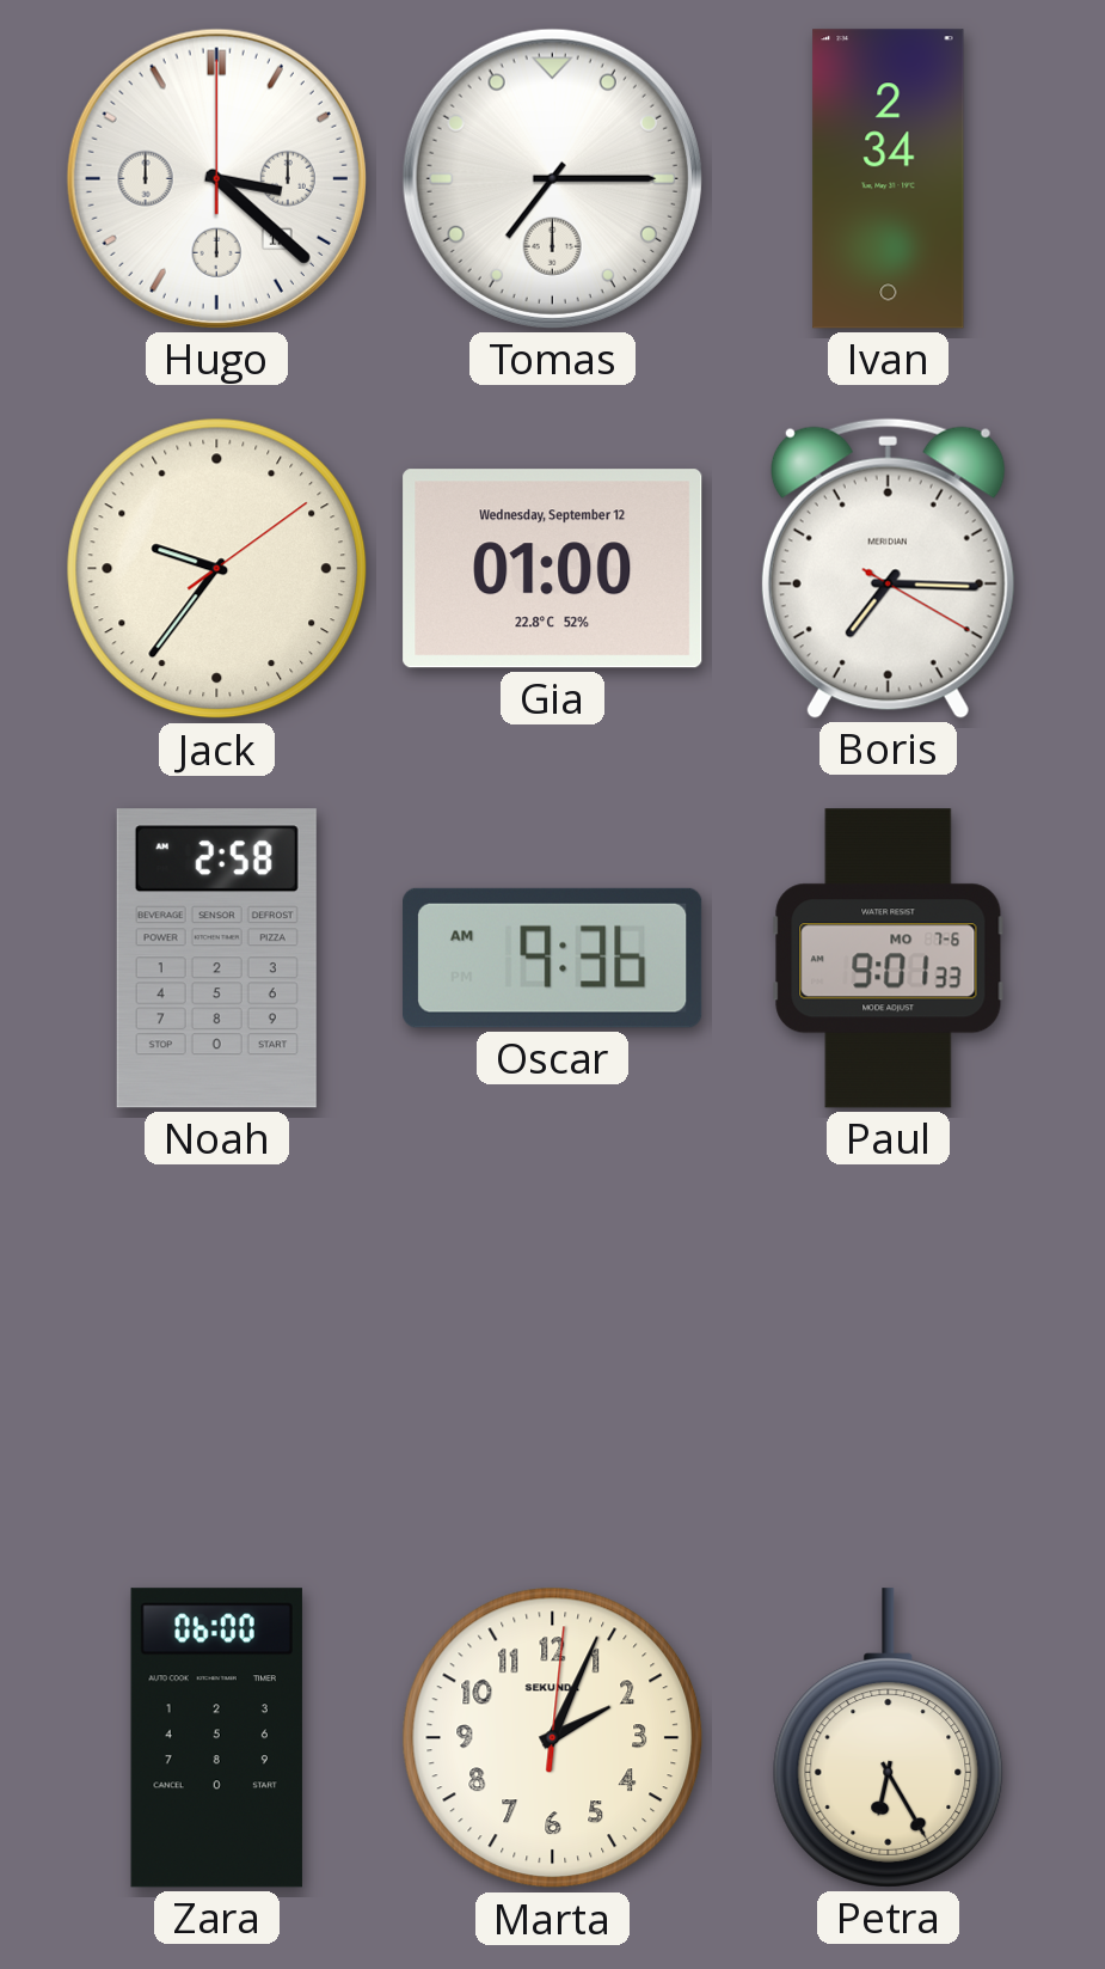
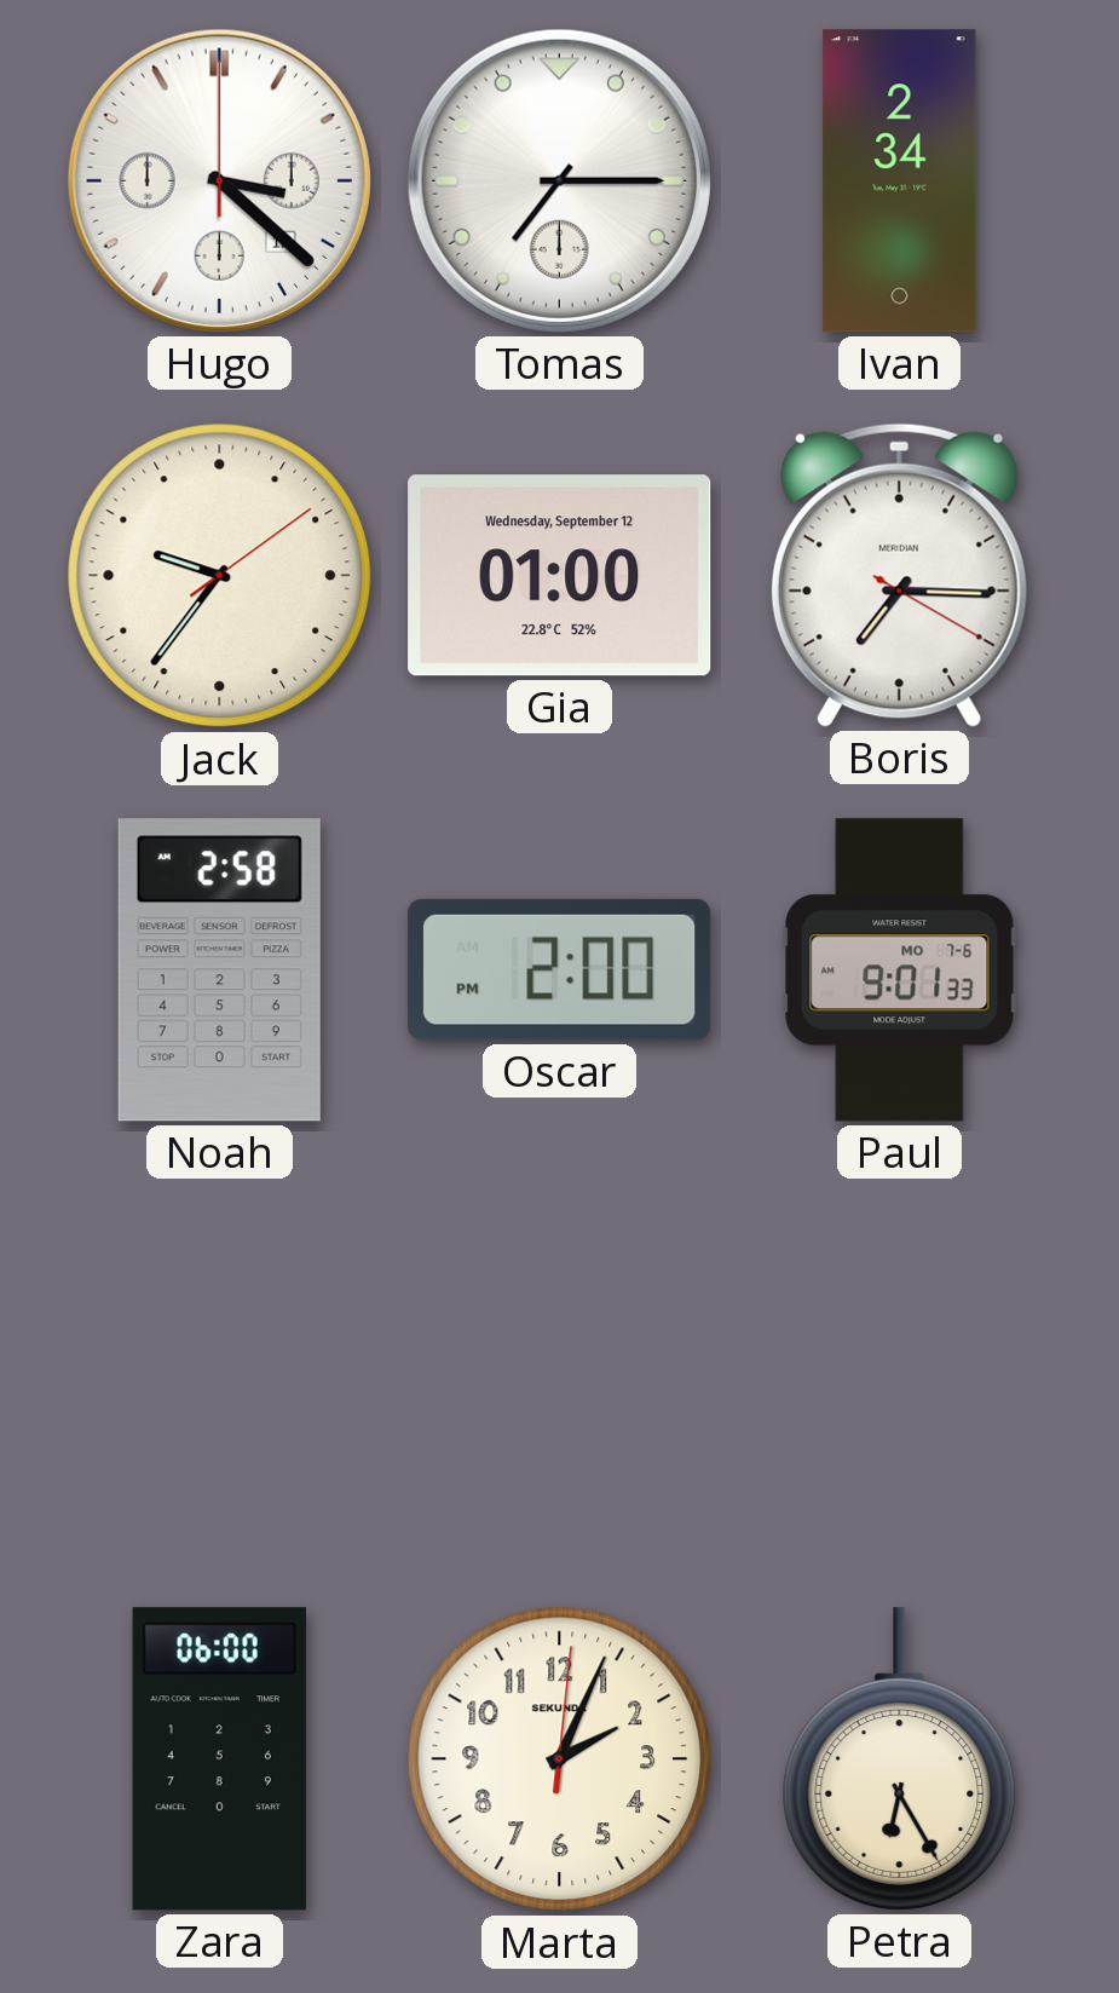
Oscar: 9:36 -> 2:00
